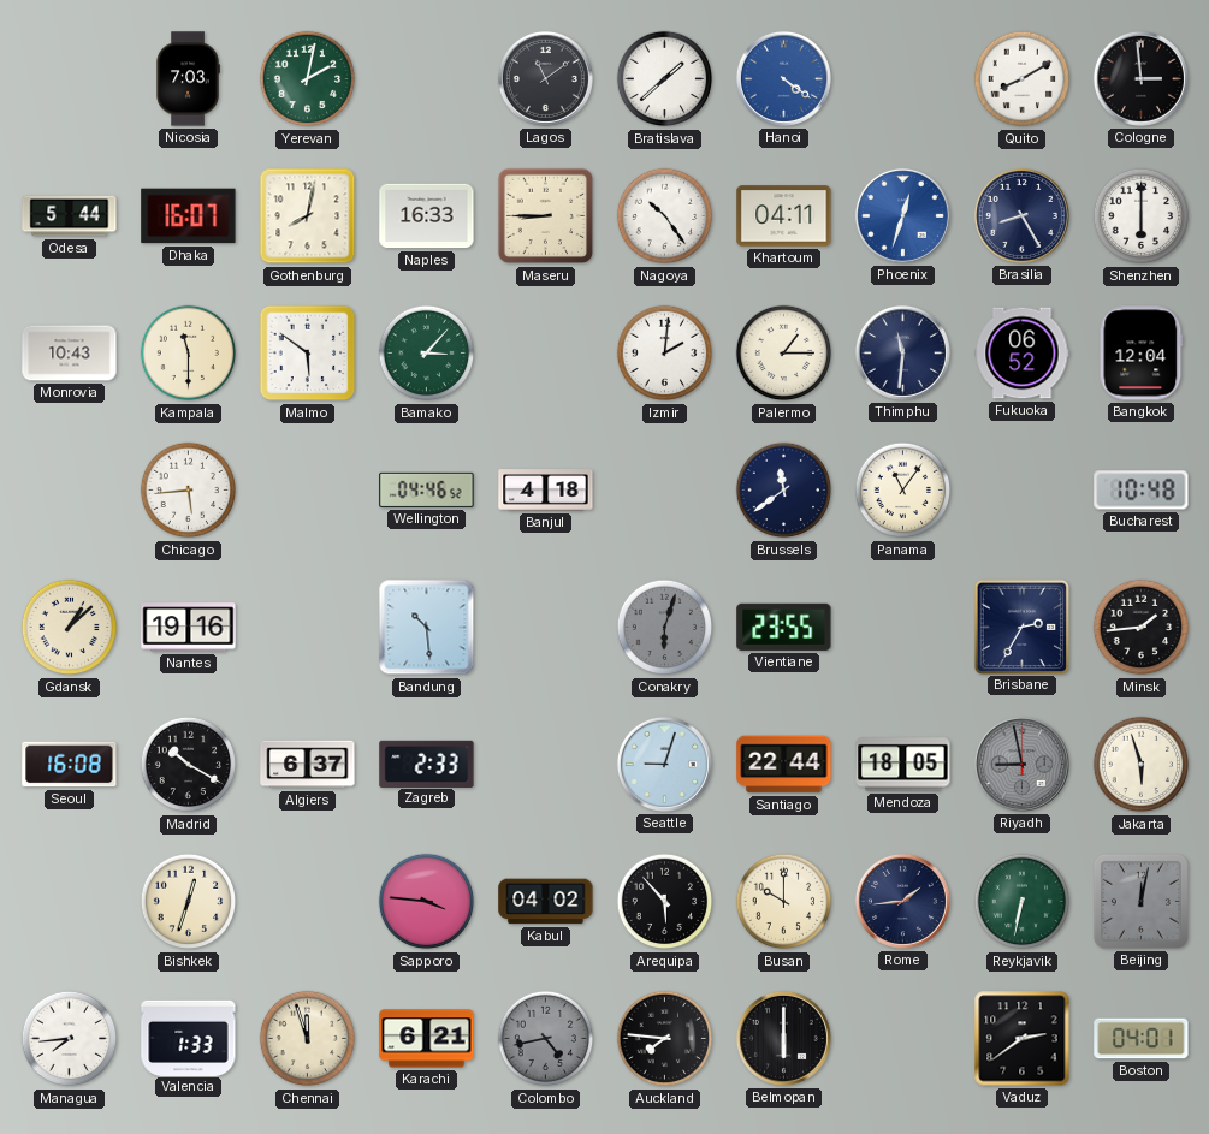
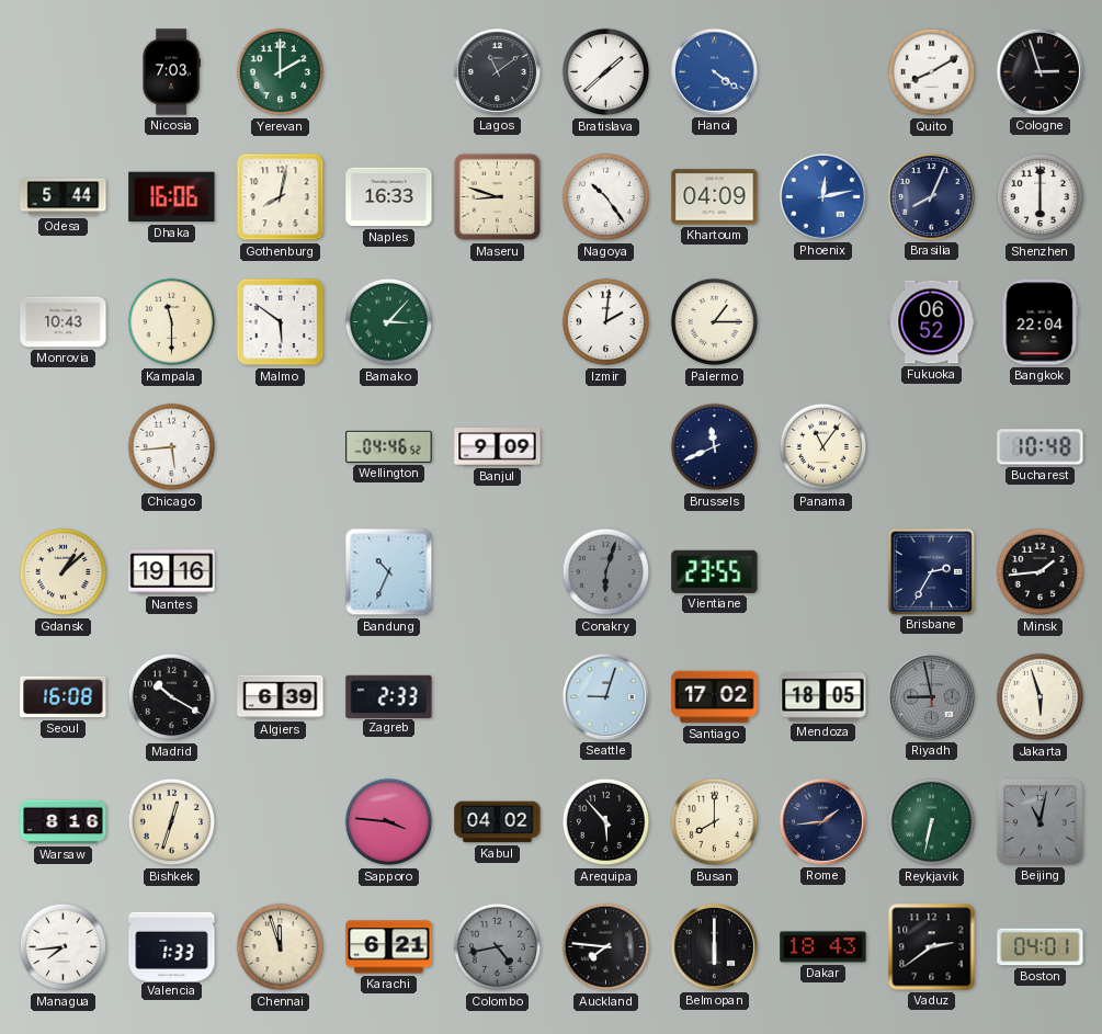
Yerevan: 2:02 -> 2:00
Cologne: 2:59 -> 2:57
Dhaka: 16:07 -> 16:06
Maseru: 8:45 -> 8:48
Khartoum: 04:11 -> 04:09
Phoenix: 12:33 -> 12:13
Brasilia: 8:25 -> 8:04
Thimphu: 11:31 -> none
Bangkok: 12:04 -> 22:04
Banjul: 4:18 -> 9:09
Brussels: 11:39 -> 11:41
Bandung: 10:29 -> 10:34
Algiers: 6:37 -> 6:39
Santiago: 22:44 -> 17:02
Warsaw: none -> 8:16
Busan: 10:00 -> 8:00
Beijing: 12:02 -> 11:02
Dakar: none -> 18:43
